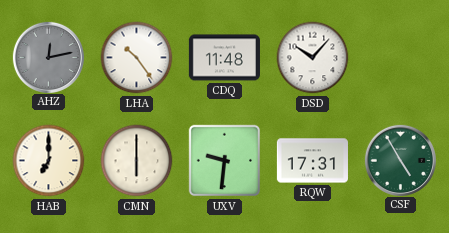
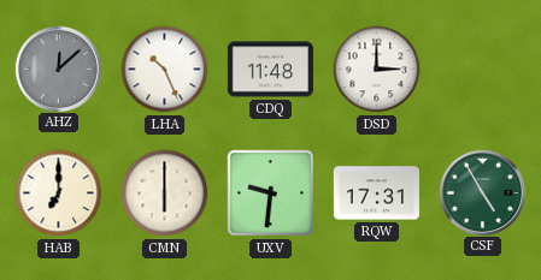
AHZ: 12:13 -> 12:08
LHA: 10:24 -> 10:26
DSD: 10:07 -> 3:00
